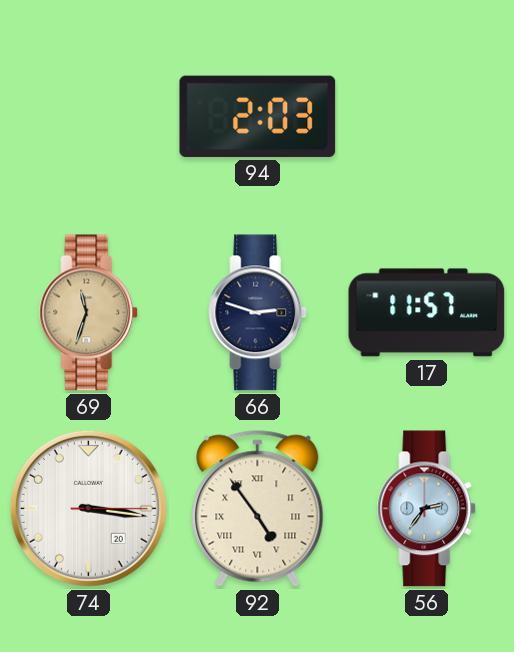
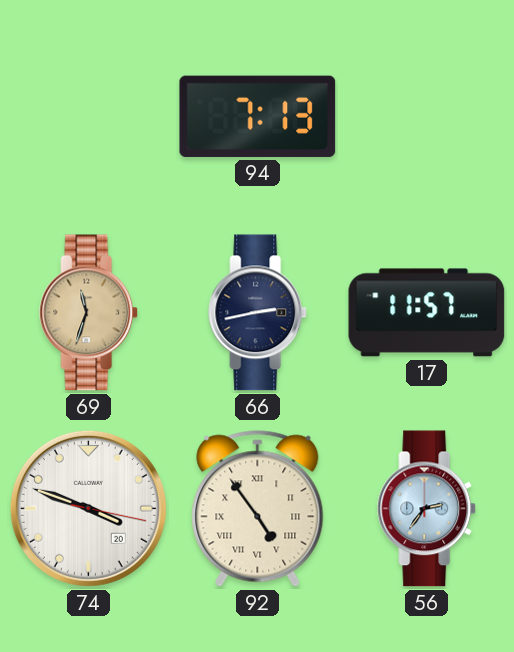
94: 2:03 -> 7:13
66: 2:48 -> 2:43
74: 3:16 -> 3:48
